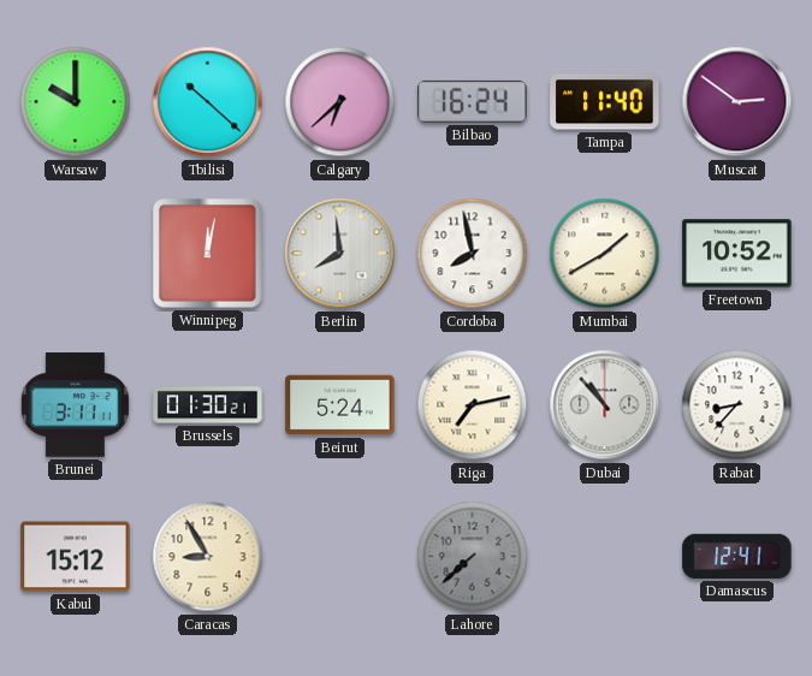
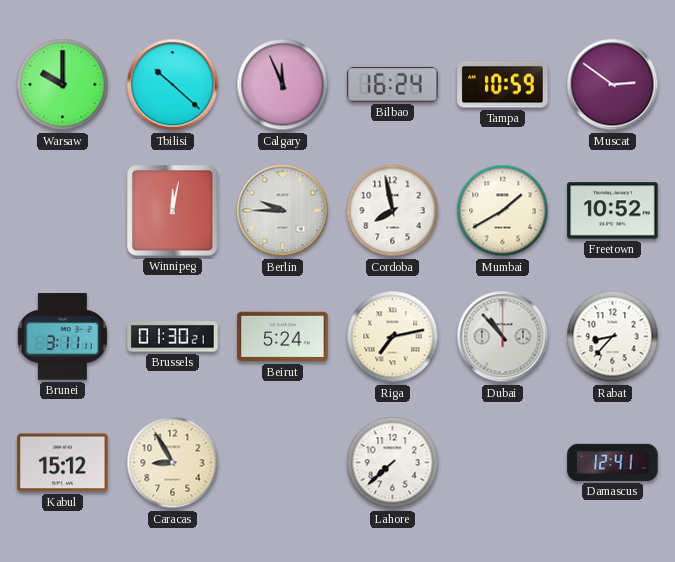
Calgary: 6:38 -> 11:56
Tampa: 11:40 -> 10:59
Berlin: 7:59 -> 9:45
Lahore dial: grey -> white
